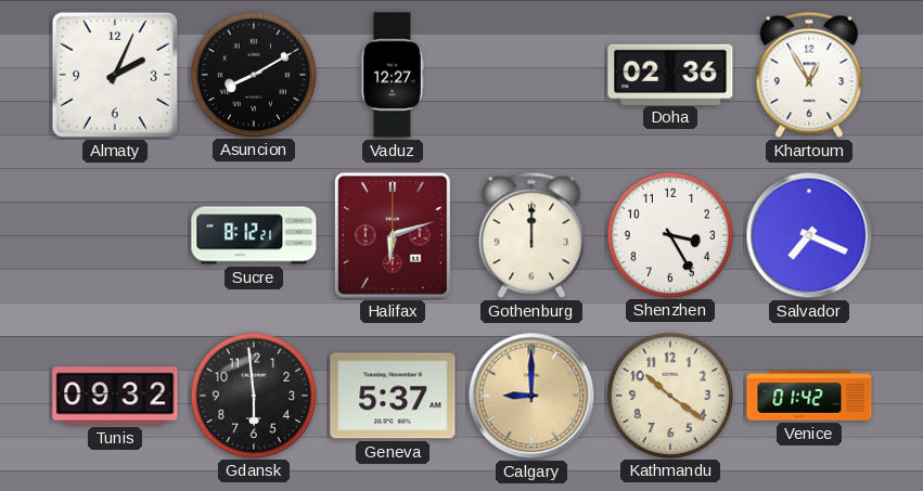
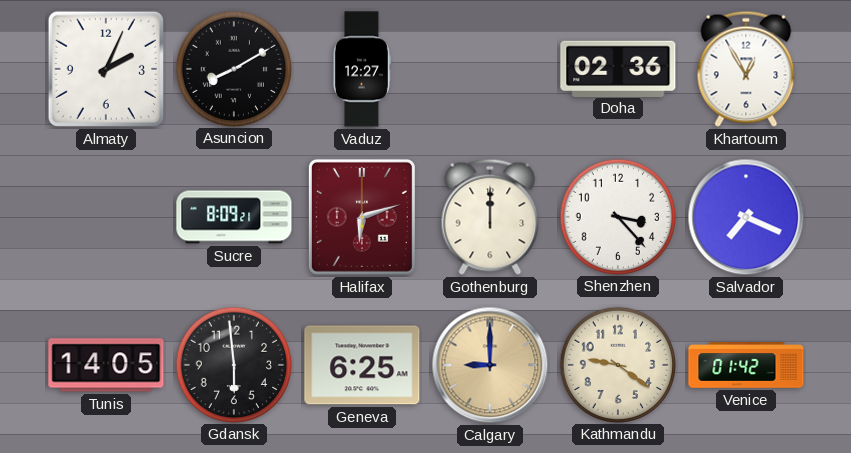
Sucre: 8:12 -> 8:09
Shenzhen: 3:25 -> 3:23
Tunis: 09:32 -> 14:05
Geneva: 5:37 -> 6:25
Kathmandu: 10:21 -> 9:21
